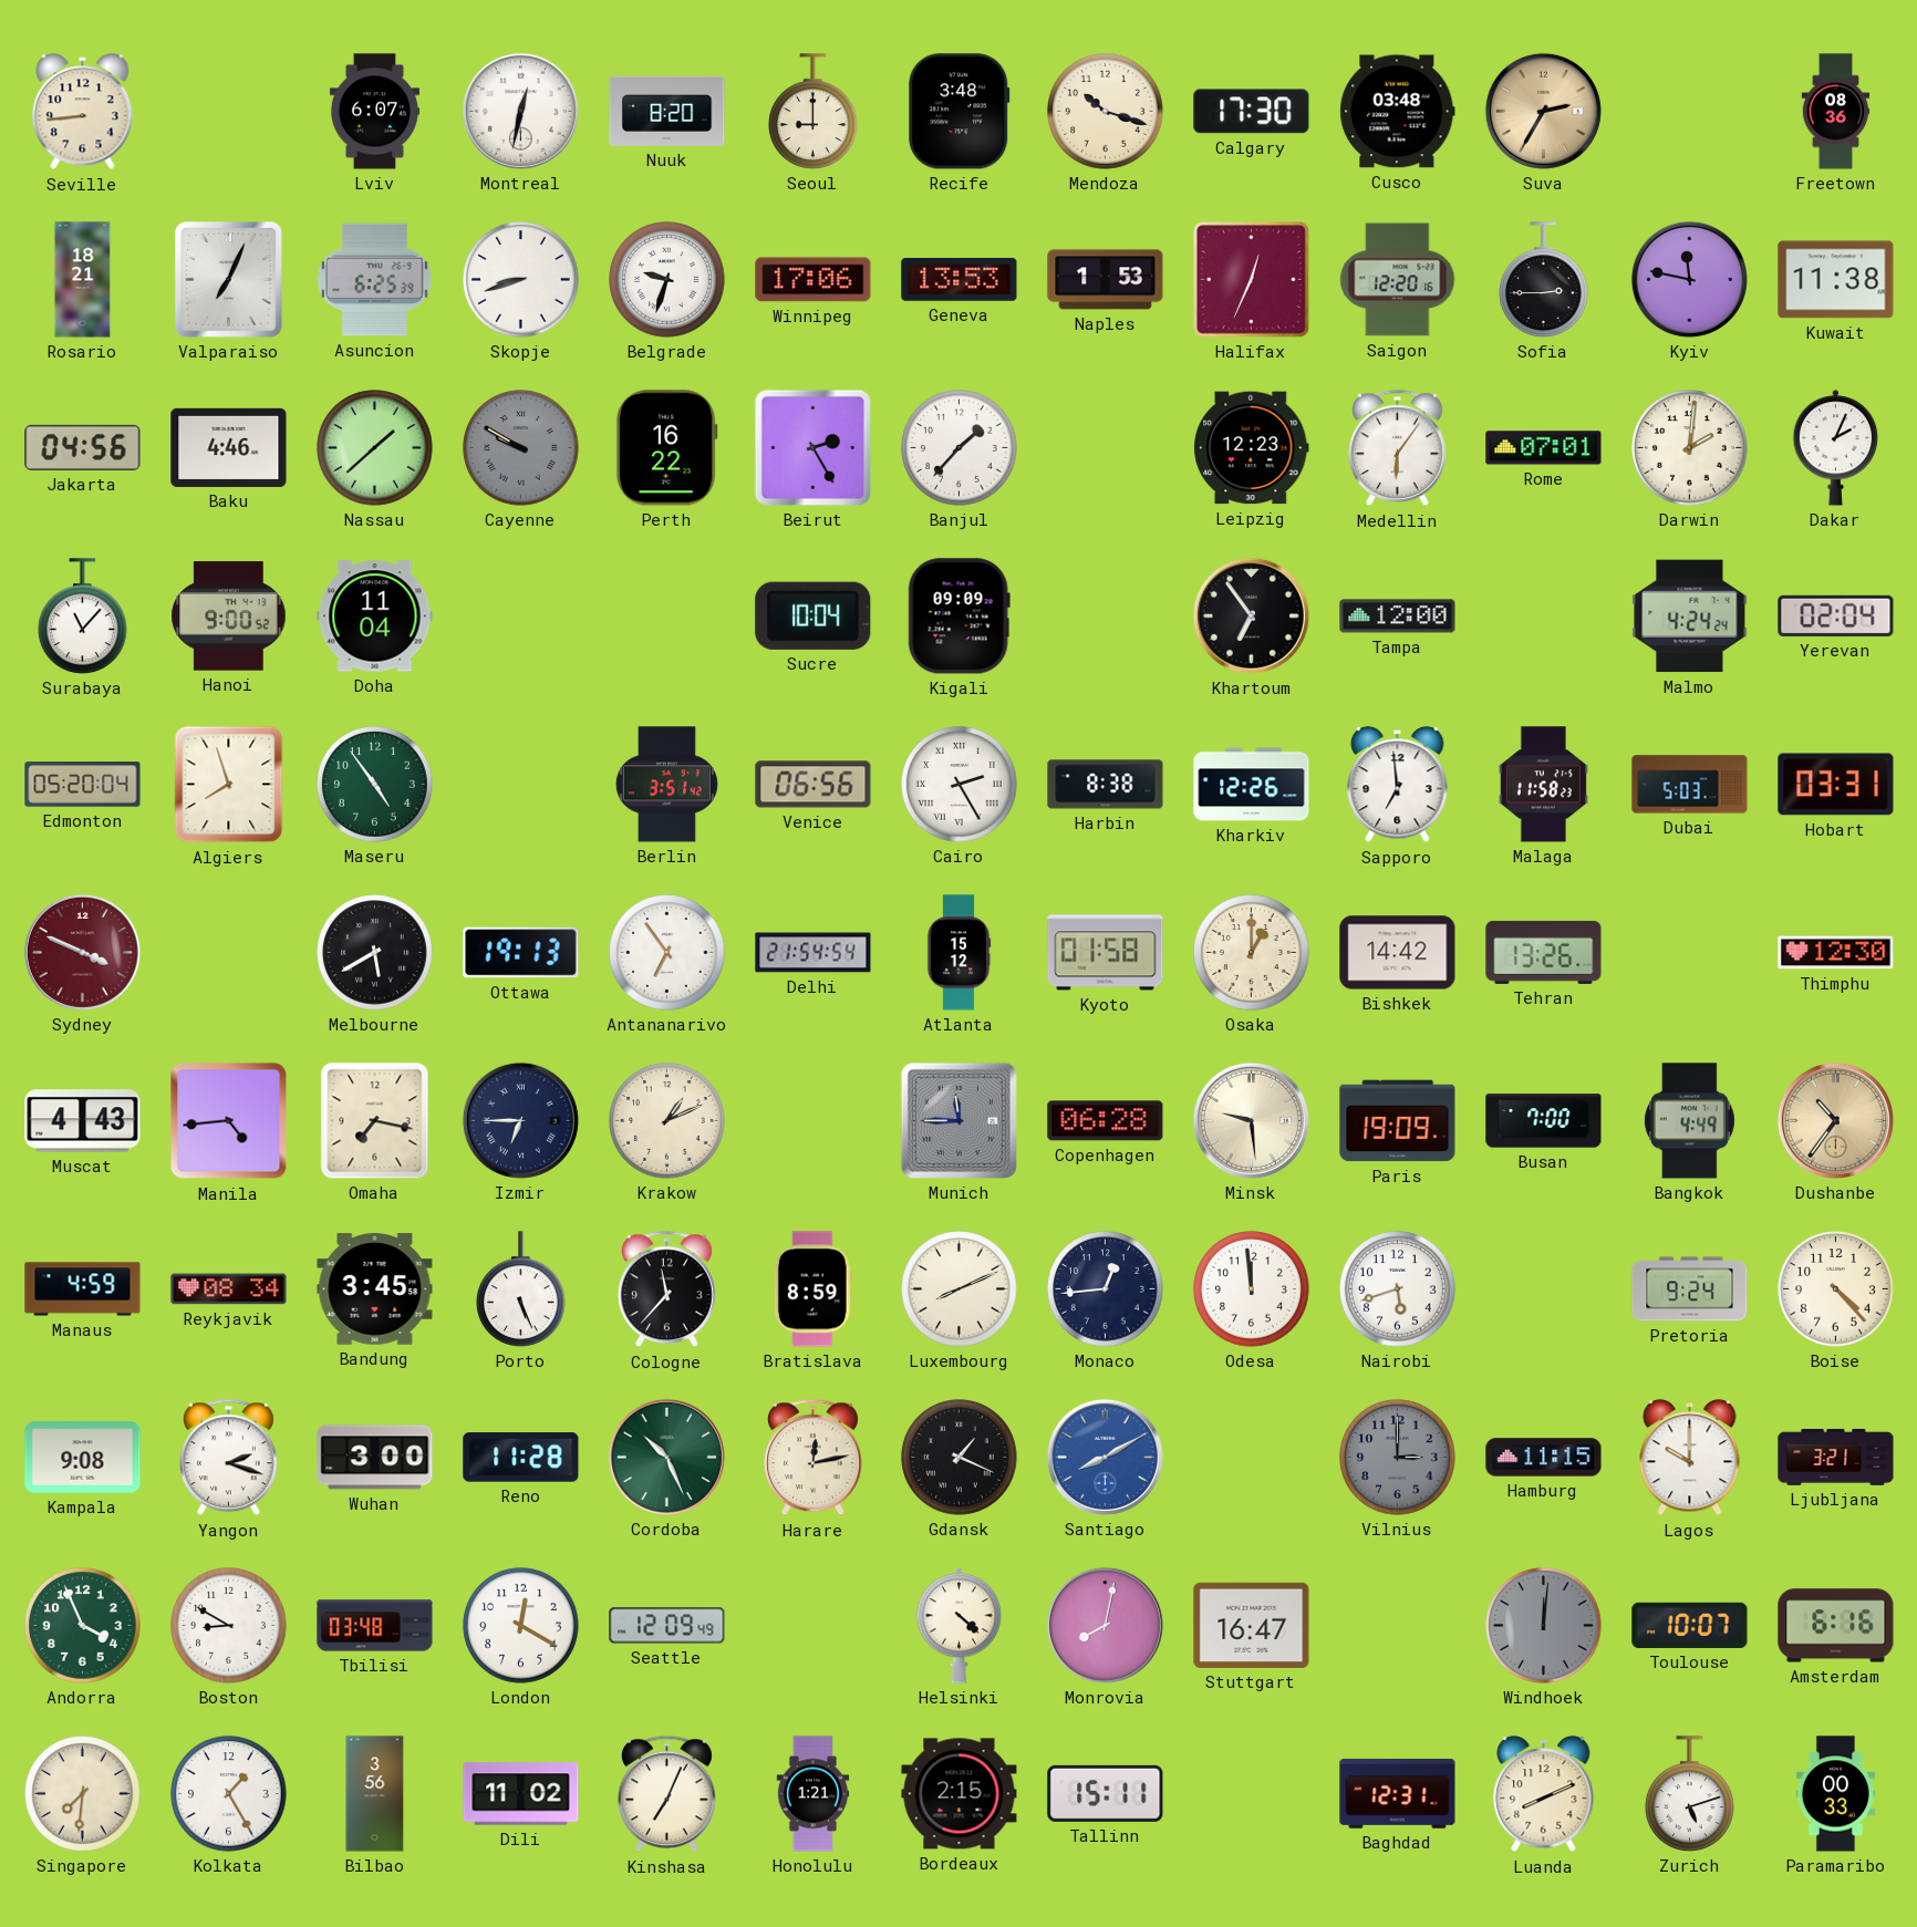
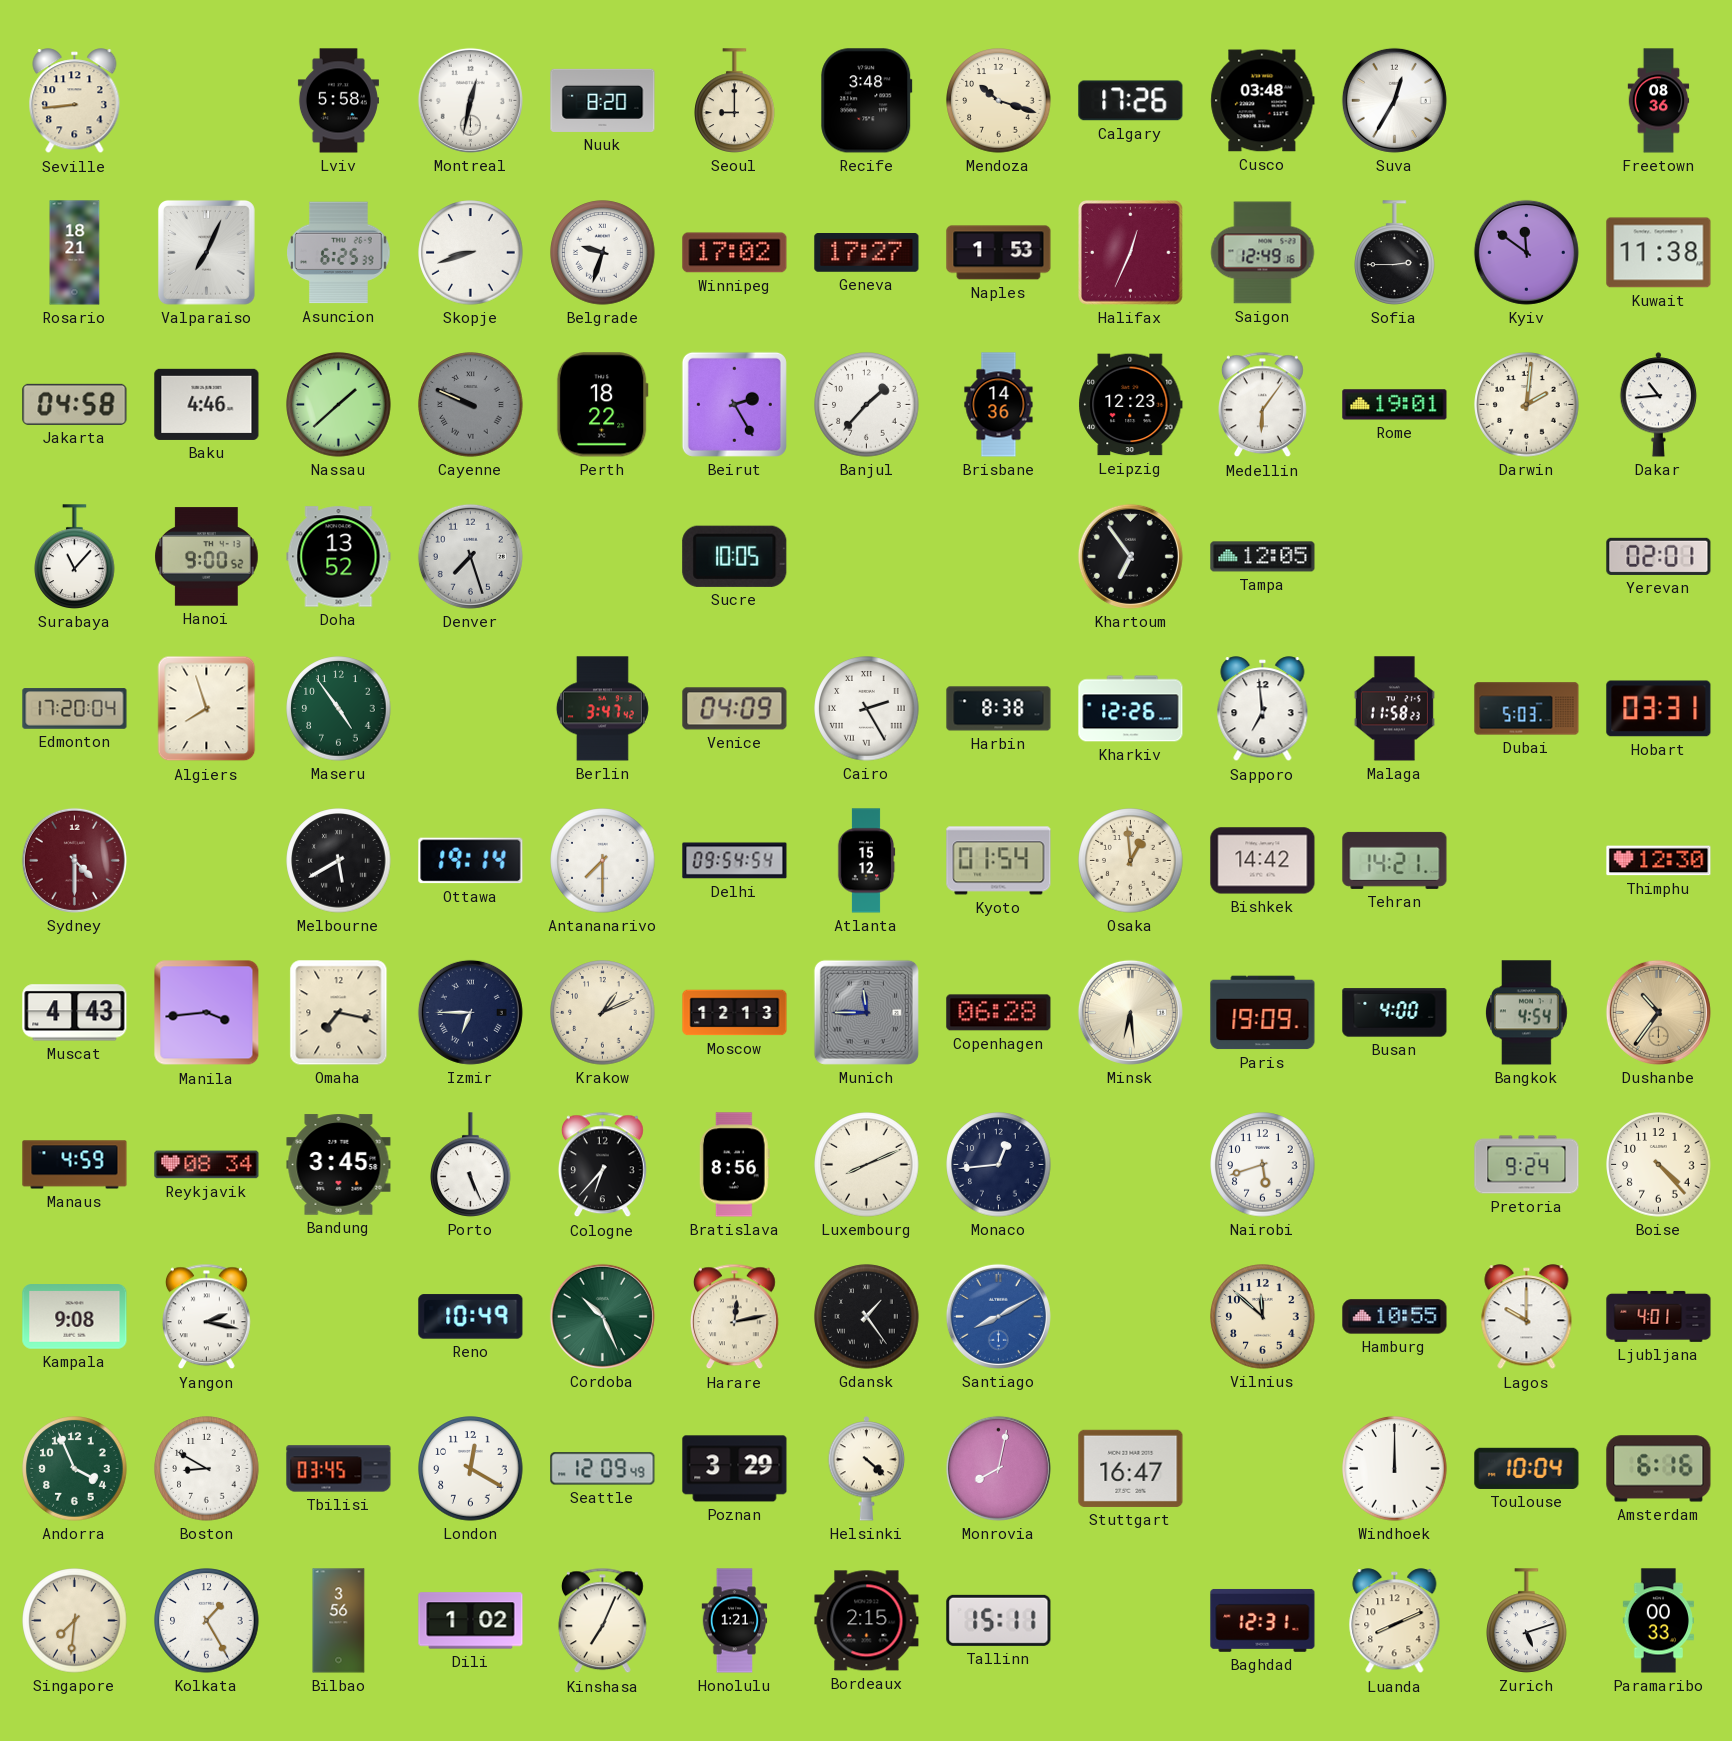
Lviv: 6:07 -> 5:58
Calgary: 17:30 -> 17:26
Suva: 2:35 -> 12:35
Suva dial: champagne -> white
Winnipeg: 17:06 -> 17:02
Geneva: 13:53 -> 17:27
Saigon: 12:20 -> 12:49
Kyiv: 11:47 -> 11:51
Jakarta: 04:56 -> 04:58
Cayenne: 9:50 -> 9:49
Perth: 16:22 -> 18:22
Brisbane: none -> 14:36
Rome: 07:01 -> 19:01
Dakar: 2:04 -> 10:44
Doha: 11:04 -> 13:52
Denver: none -> 7:27
Sucre: 10:04 -> 10:05
Kigali: 09:09 -> none
Tampa: 12:00 -> 12:05
Malmo: 4:24 -> none
Yerevan: 02:04 -> 02:01
Edmonton: 05:20 -> 17:20
Berlin: 3:51 -> 3:47
Venice: 06:56 -> 04:09
Sydney: 3:49 -> 4:30
Ottawa: 19:13 -> 19:14
Antananarivo: 6:54 -> 7:30
Delhi: 21:54 -> 09:54
Kyoto: 01:58 -> 01:54
Osaka: 1:00 -> 12:59
Tehran: 13:26 -> 14:21
Manila: 4:44 -> 3:44
Moscow: none -> 12:13
Minsk: 9:29 -> 6:29
Busan: 7:00 -> 4:00
Bangkok: 4:49 -> 4:54
Cologne: 11:37 -> 6:37
Bratislava: 8:59 -> 8:56
Odesa: 11:59 -> none
Yangon: 2:18 -> 2:17
Wuhan: 3:00 -> none
Reno: 11:28 -> 10:49
Gdansk: 1:19 -> 1:24
Vilnius: 3:00 -> 11:52
Vilnius dial: grey -> cream
Hamburg: 11:15 -> 10:55
Ljubljana: 3:21 -> 4:01
Tbilisi: 03:48 -> 03:45
Poznan: none -> 3:29
Windhoek: 12:01 -> 12:00
Windhoek dial: grey -> white
Toulouse: 10:07 -> 10:04
Dili: 11:02 -> 1:02
